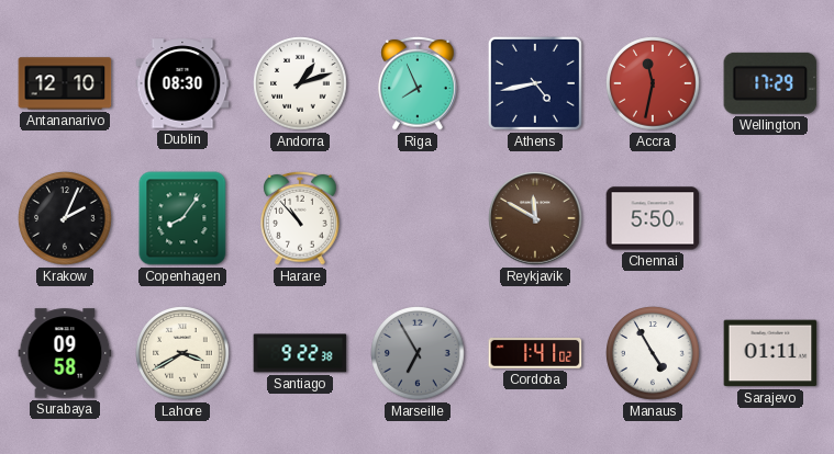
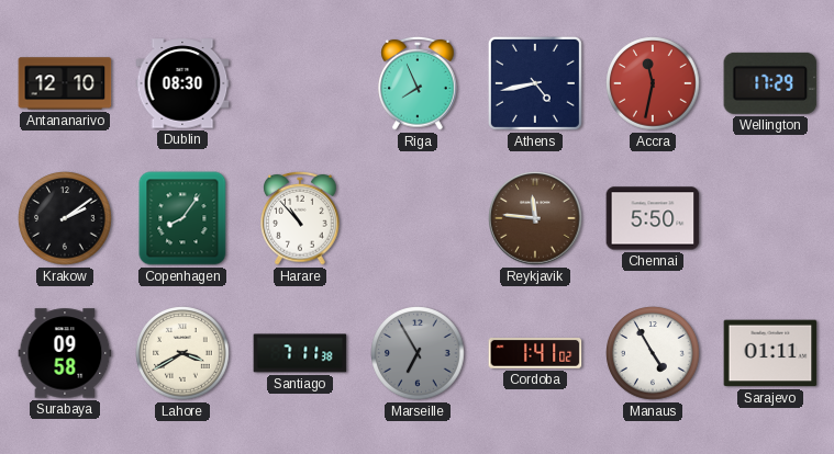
Andorra: 1:12 -> none
Krakow: 2:04 -> 2:09
Reykjavik: 11:50 -> 11:46
Santiago: 9:22 -> 7:11
